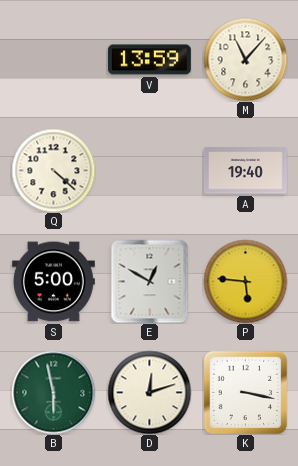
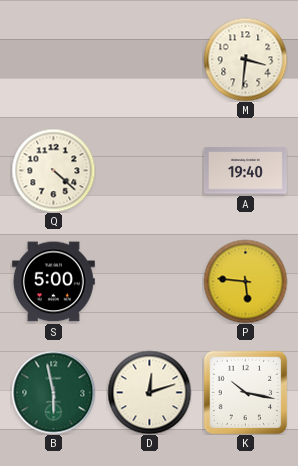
V: 13:59 -> none
M: 11:07 -> 3:31
E: 12:50 -> none
K: 3:17 -> 10:17
